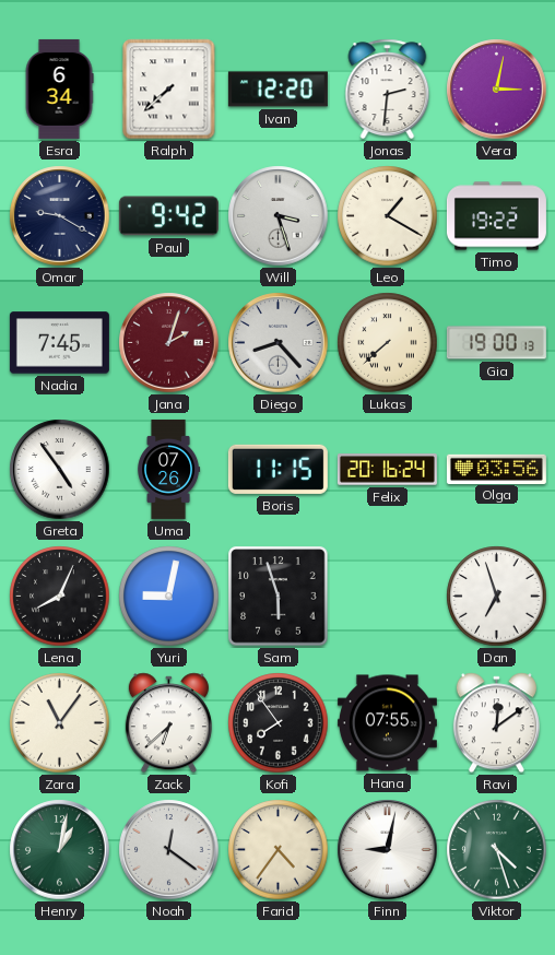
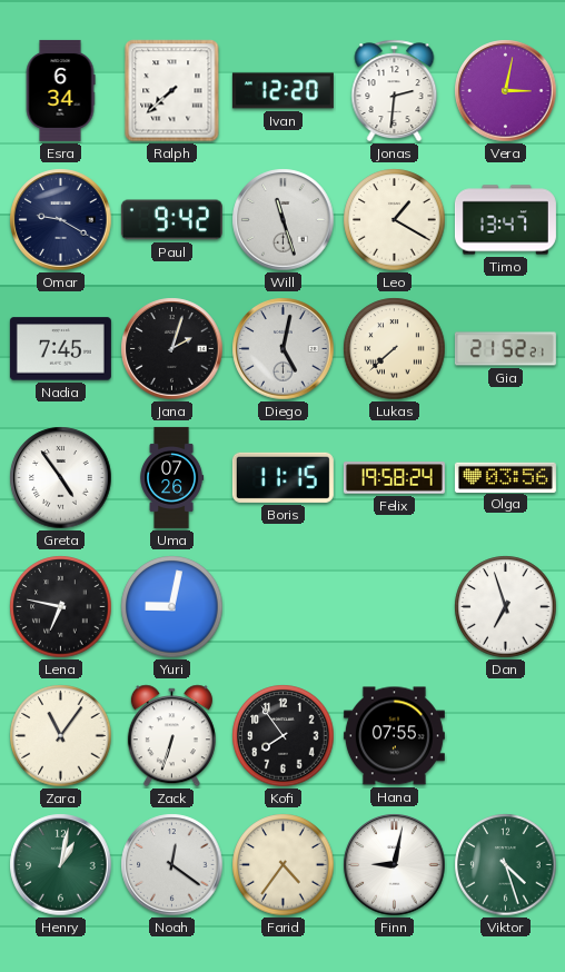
Will: 3:27 -> 11:27
Timo: 19:22 -> 13:47
Jana dial: burgundy -> black
Diego: 8:23 -> 5:02
Gia: 19:00 -> 21:52
Felix: 20:16 -> 19:58
Lena: 8:04 -> 6:47
Sam: 5:57 -> none
Zack: 6:38 -> 6:33
Ravi: 12:09 -> none
